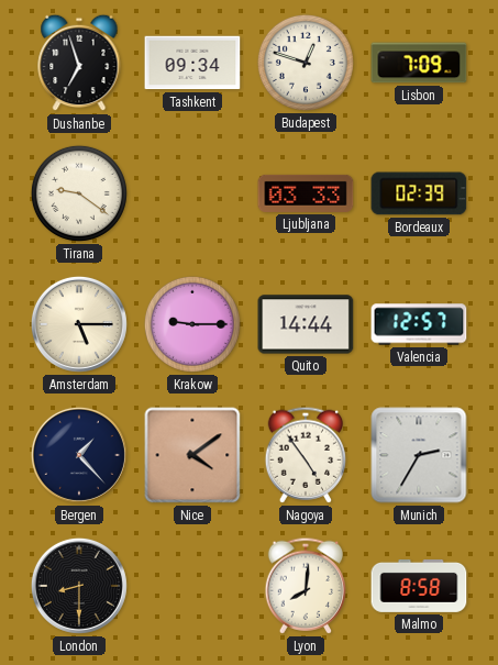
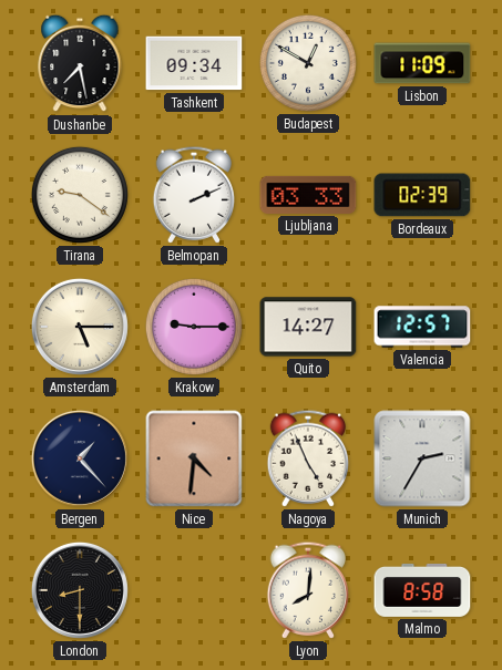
Dushanbe: 6:57 -> 7:28
Budapest: 12:48 -> 12:50
Lisbon: 7:09 -> 11:09
Belmopan: none -> 2:11
Quito: 14:44 -> 14:27
Nice: 4:09 -> 4:31
Nagoya: 4:54 -> 4:56
